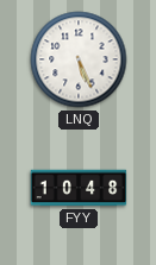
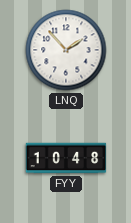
LNQ: 5:26 -> 1:53
